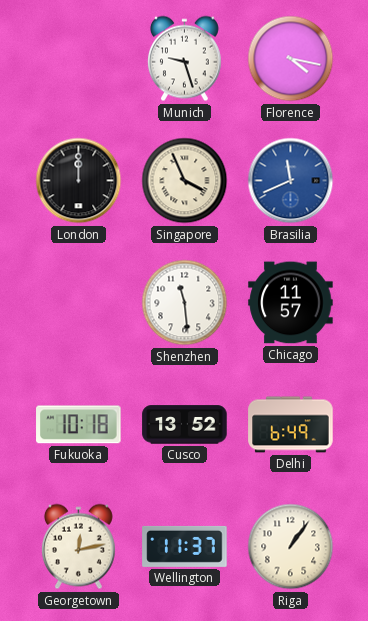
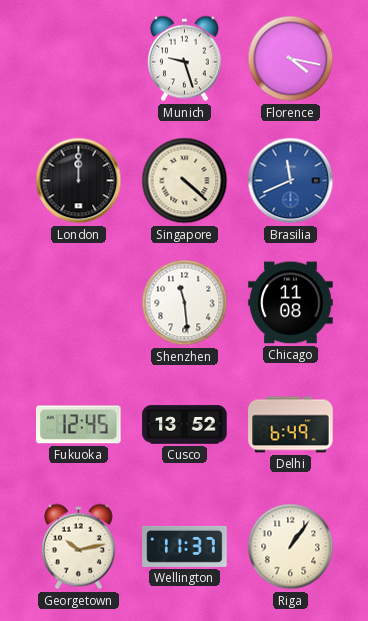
Singapore: 3:56 -> 4:22
Chicago: 11:57 -> 11:08
Fukuoka: 10:18 -> 12:45
Georgetown: 12:13 -> 10:13
